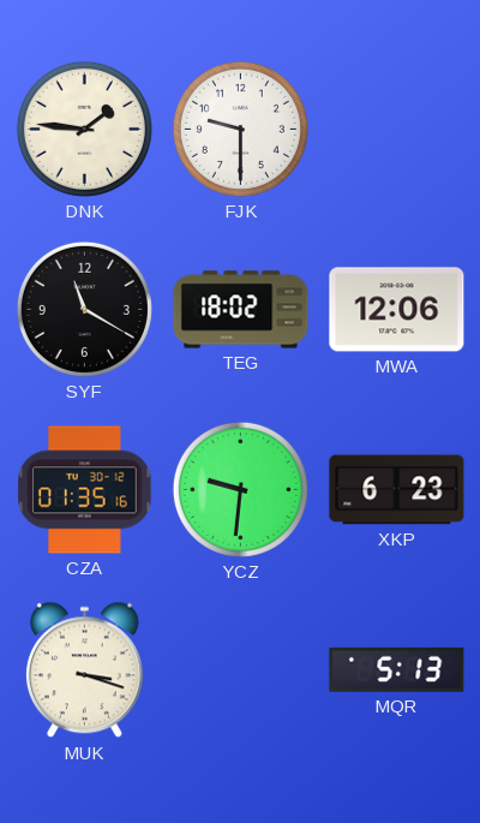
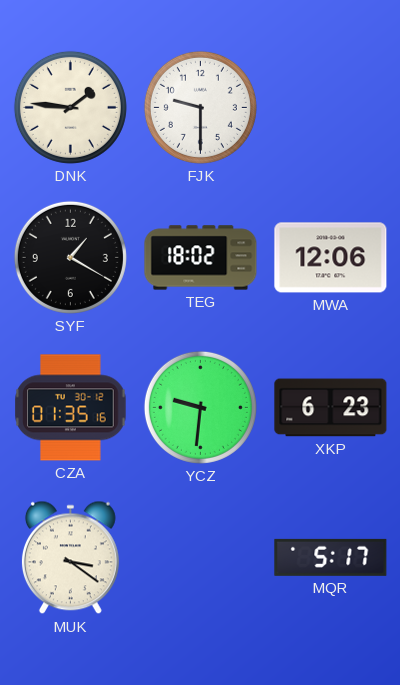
SYF: 11:20 -> 1:20
MUK: 3:18 -> 3:21
MQR: 5:13 -> 5:17
